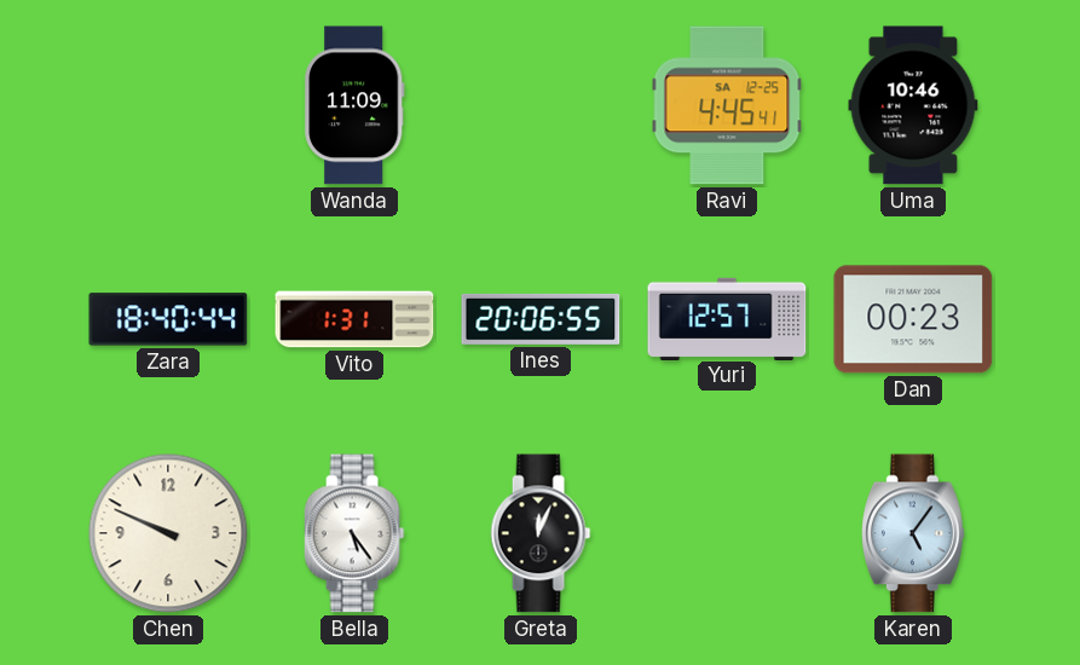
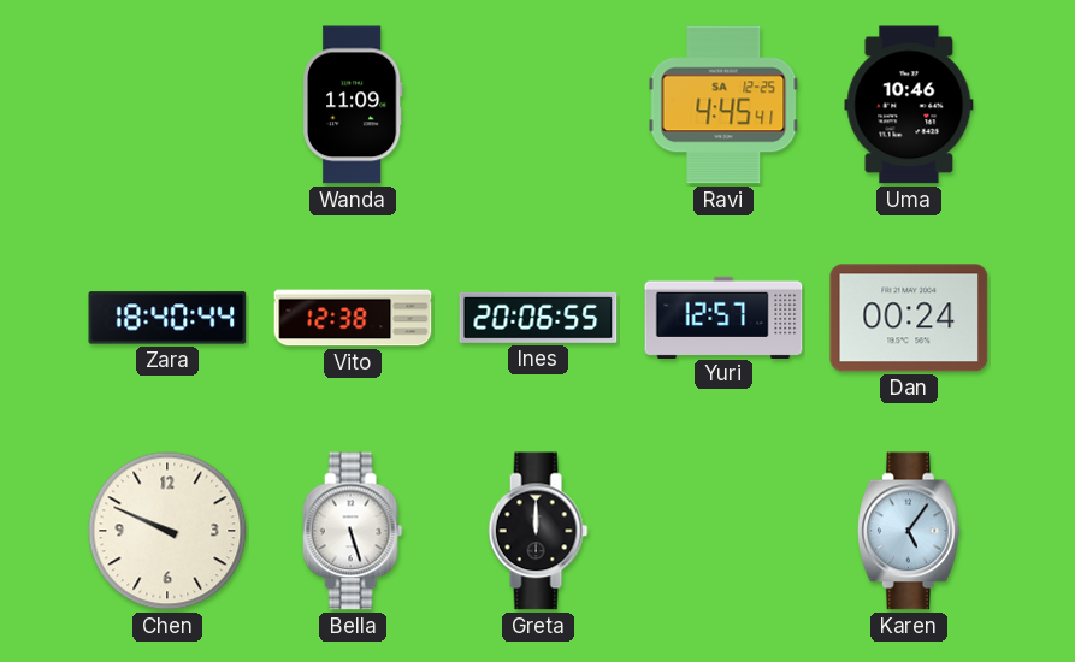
Vito: 1:31 -> 12:38
Dan: 00:23 -> 00:24
Bella: 5:24 -> 5:27
Greta: 12:04 -> 12:00
